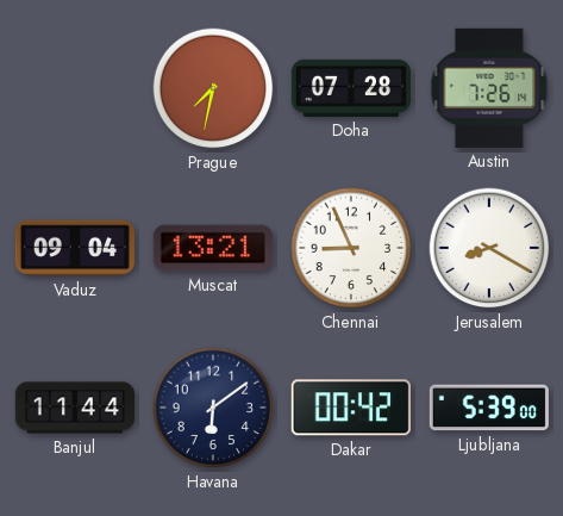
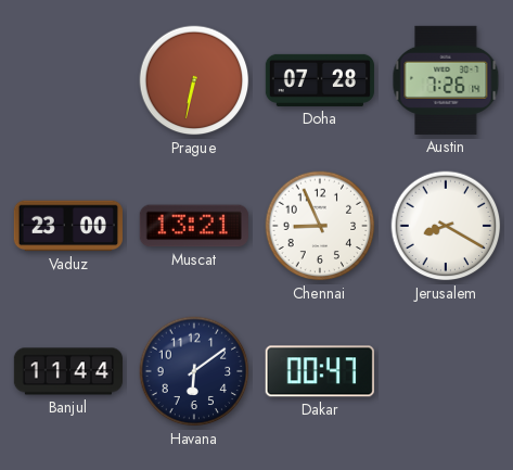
Prague: 7:32 -> 6:32
Vaduz: 09:04 -> 23:00
Dakar: 00:42 -> 00:47
Ljubljana: 5:39 -> none
